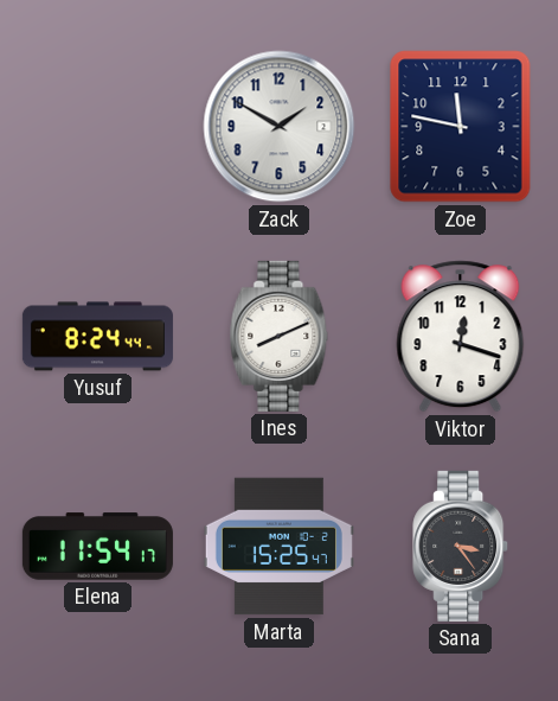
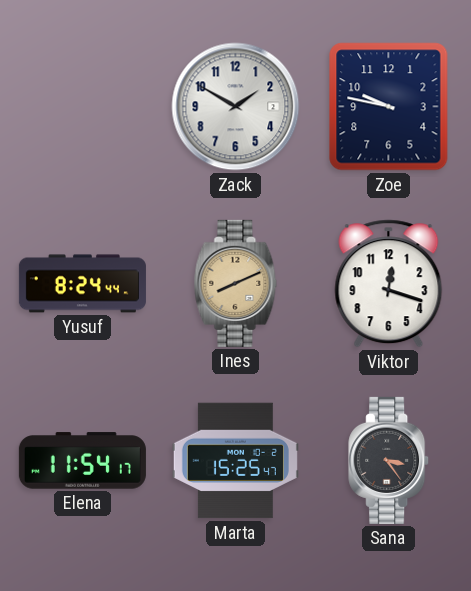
Zoe: 11:47 -> 9:47
Ines dial: white -> champagne
